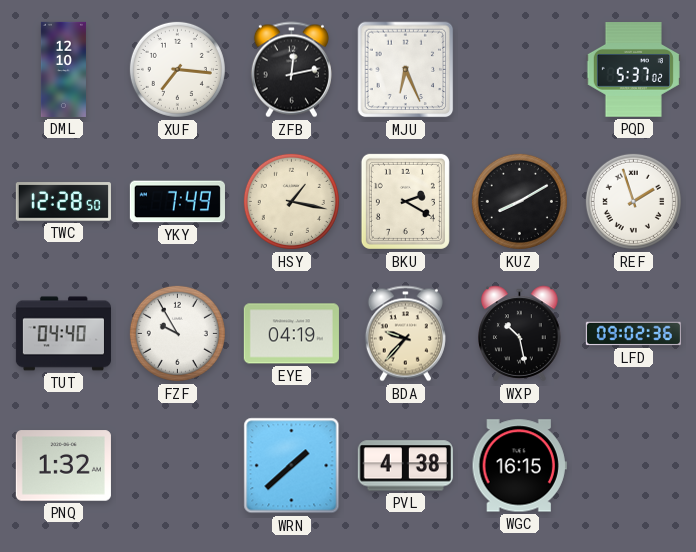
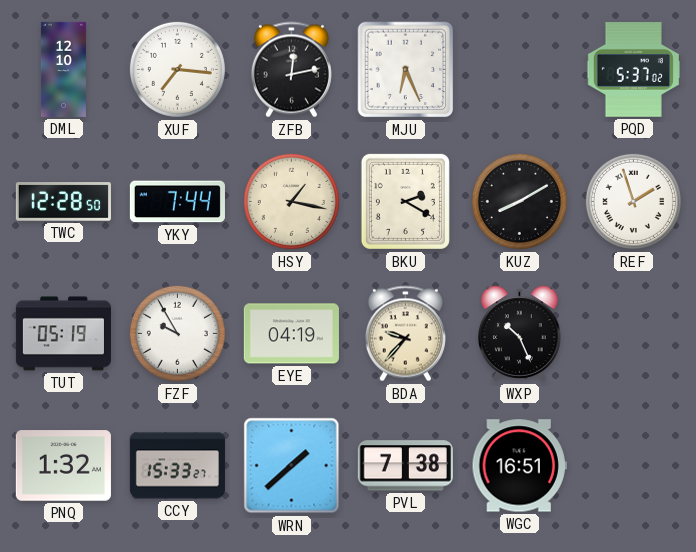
YKY: 7:49 -> 7:44
TUT: 04:40 -> 05:19
WXP: 10:28 -> 10:26
LFD: 09:02 -> none
CCY: none -> 15:33
PVL: 4:38 -> 7:38
WGC: 16:15 -> 16:51
